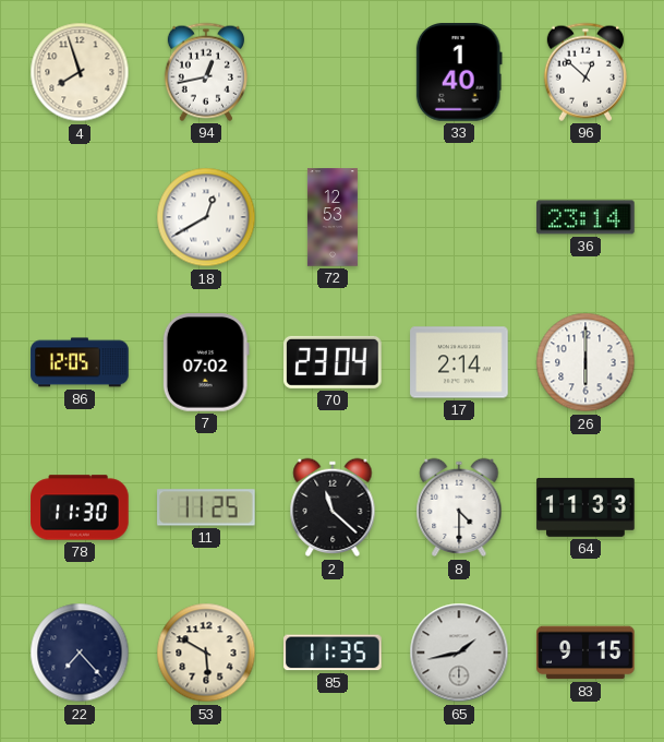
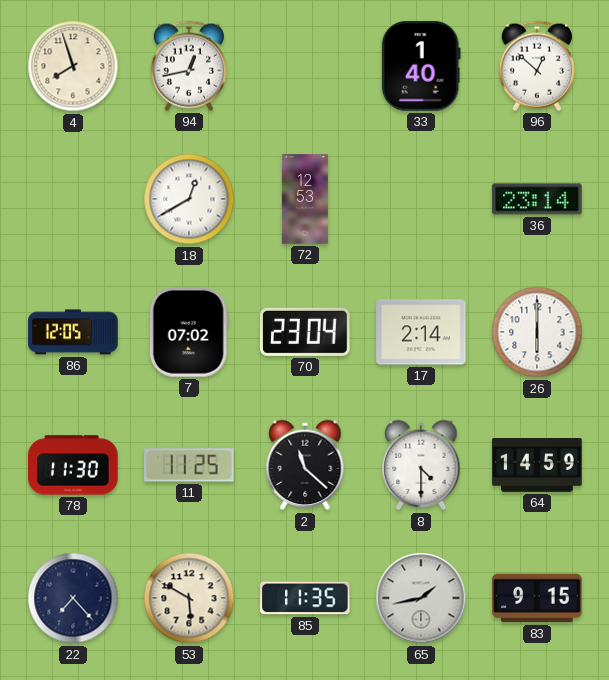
64: 11:33 -> 14:59
